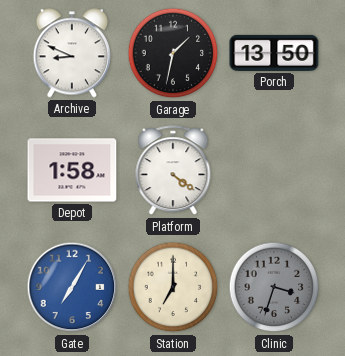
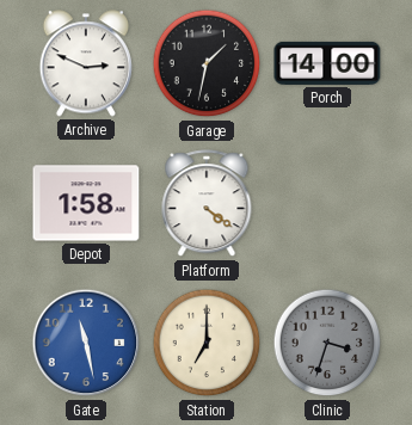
Archive: 8:49 -> 2:49
Porch: 13:50 -> 14:00
Gate: 7:05 -> 11:28
